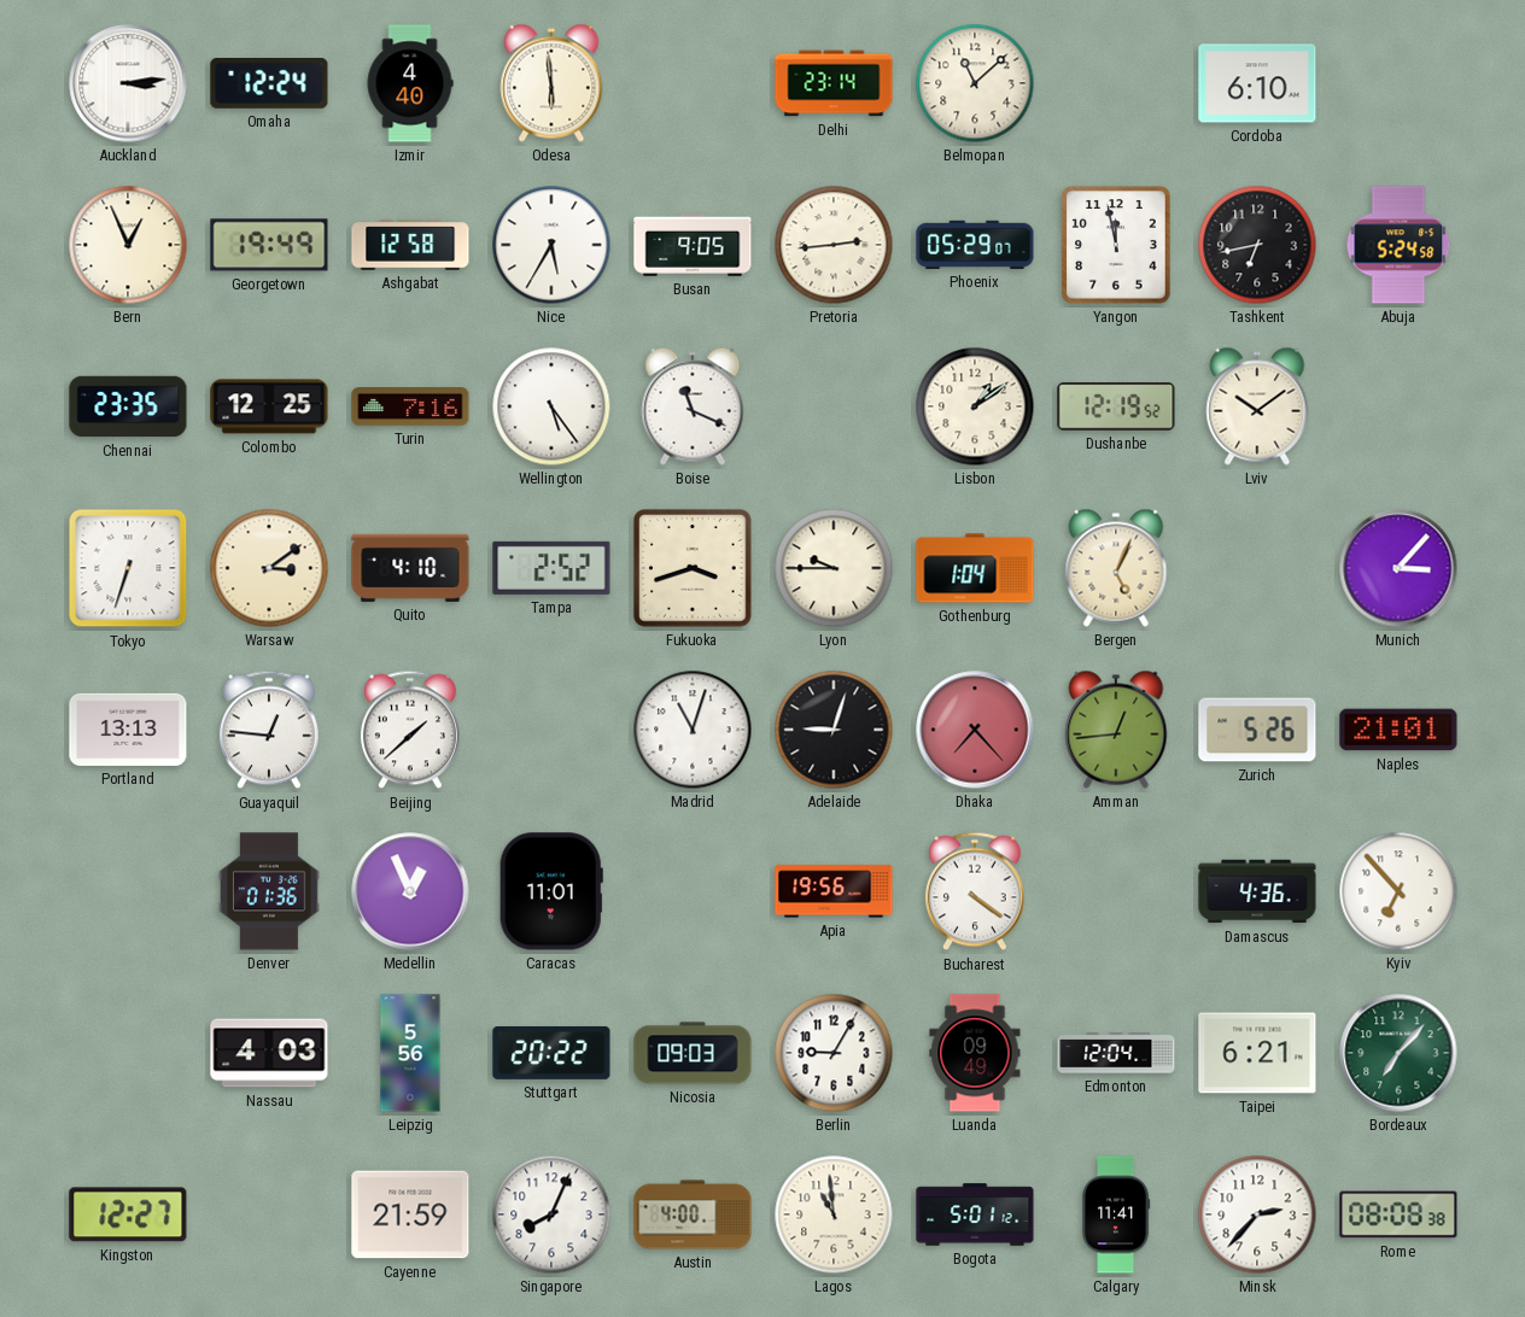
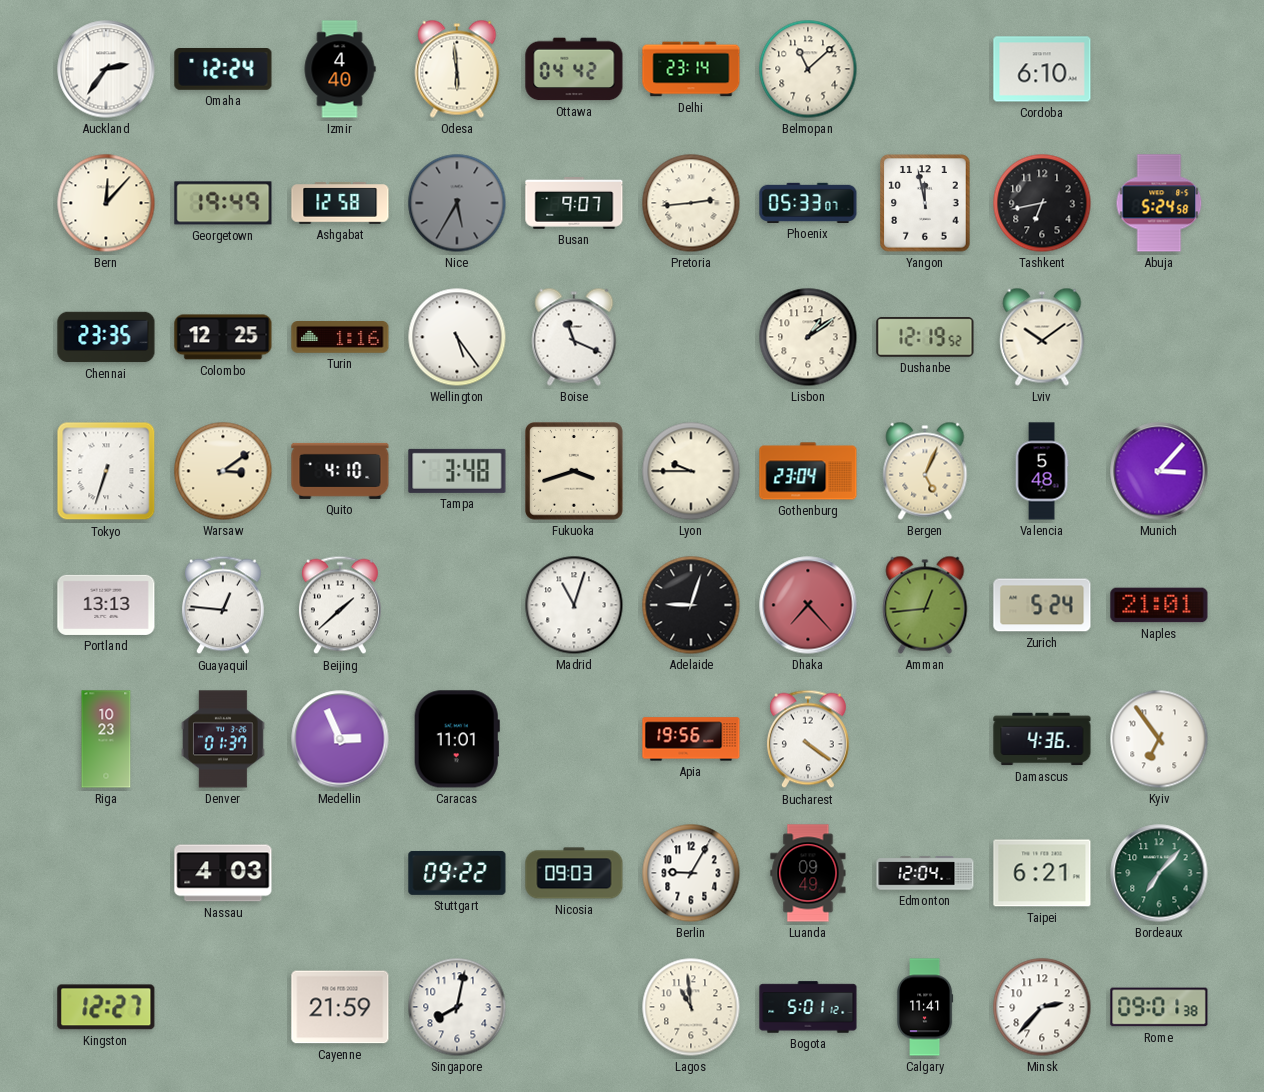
Auckland: 3:14 -> 2:36
Ottawa: none -> 04:42
Bern: 12:56 -> 12:07
Nice dial: white -> grey
Busan: 9:05 -> 9:07
Phoenix: 05:29 -> 05:33
Turin: 7:16 -> 1:16
Tampa: 2:52 -> 3:48
Gothenburg: 1:04 -> 23:04
Valencia: none -> 5:48
Zurich: 5:26 -> 5:24
Riga: none -> 10:23
Denver: 01:36 -> 01:37
Medellin: 12:56 -> 2:56
Kyiv: 6:53 -> 6:54
Leipzig: 5:56 -> none
Stuttgart: 20:22 -> 09:22
Singapore: 8:04 -> 8:02
Austin: 4:00 -> none
Rome: 08:08 -> 09:01
